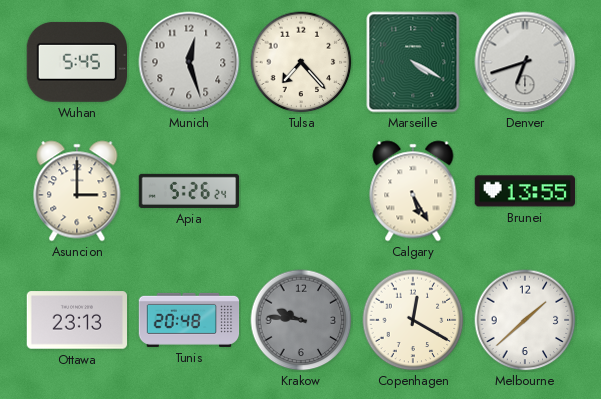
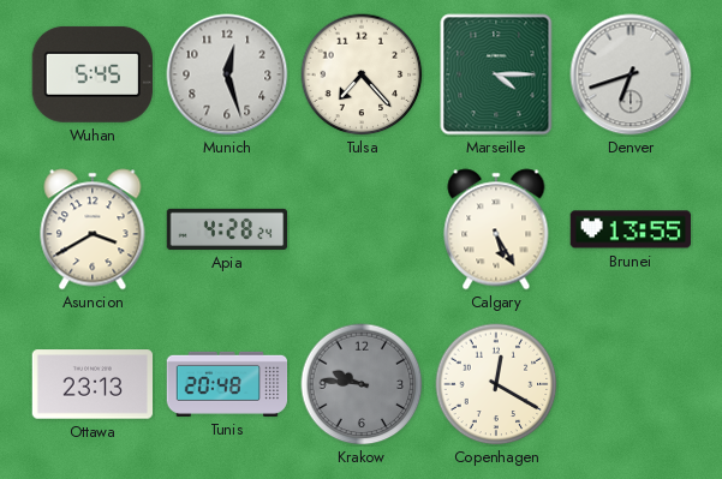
Marseille: 4:20 -> 4:15
Asuncion: 3:00 -> 3:40
Apia: 5:26 -> 4:28
Melbourne: 1:38 -> none
